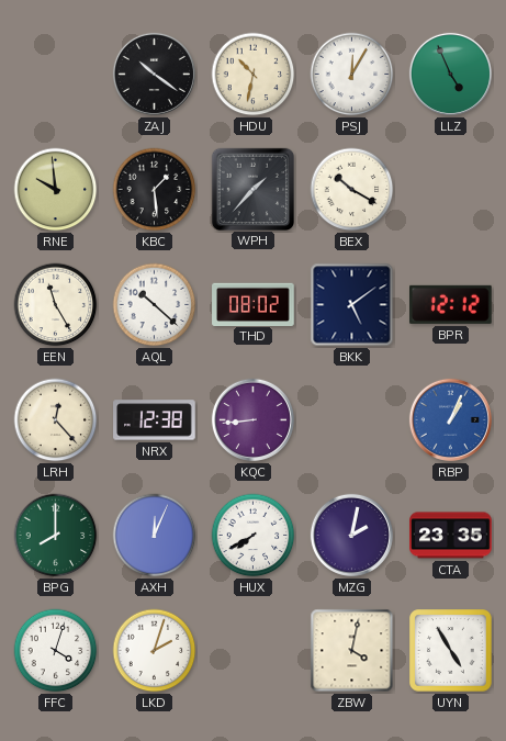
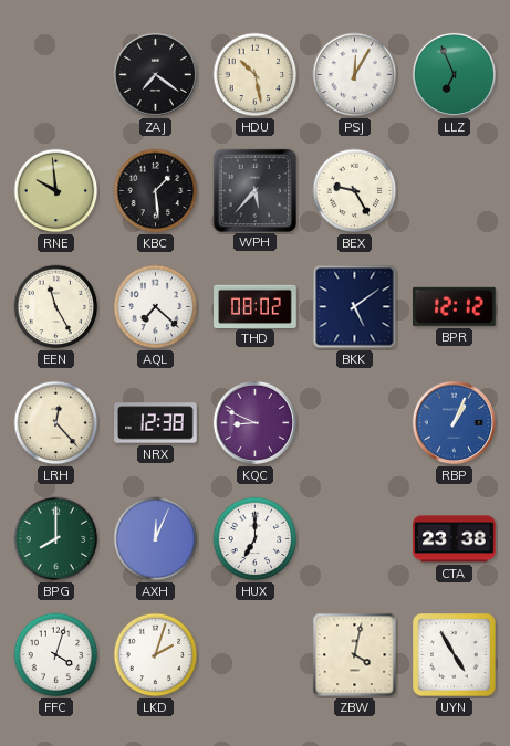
ZAJ: 10:21 -> 7:21
HDU: 10:32 -> 10:28
LLZ: 4:56 -> 6:56
WPH: 1:37 -> 5:37
BEX: 10:20 -> 9:25
AQL: 10:22 -> 7:22
KQC: 8:44 -> 8:49
HUX: 7:40 -> 7:00
MZG: 2:02 -> none
CTA: 23:35 -> 23:38
